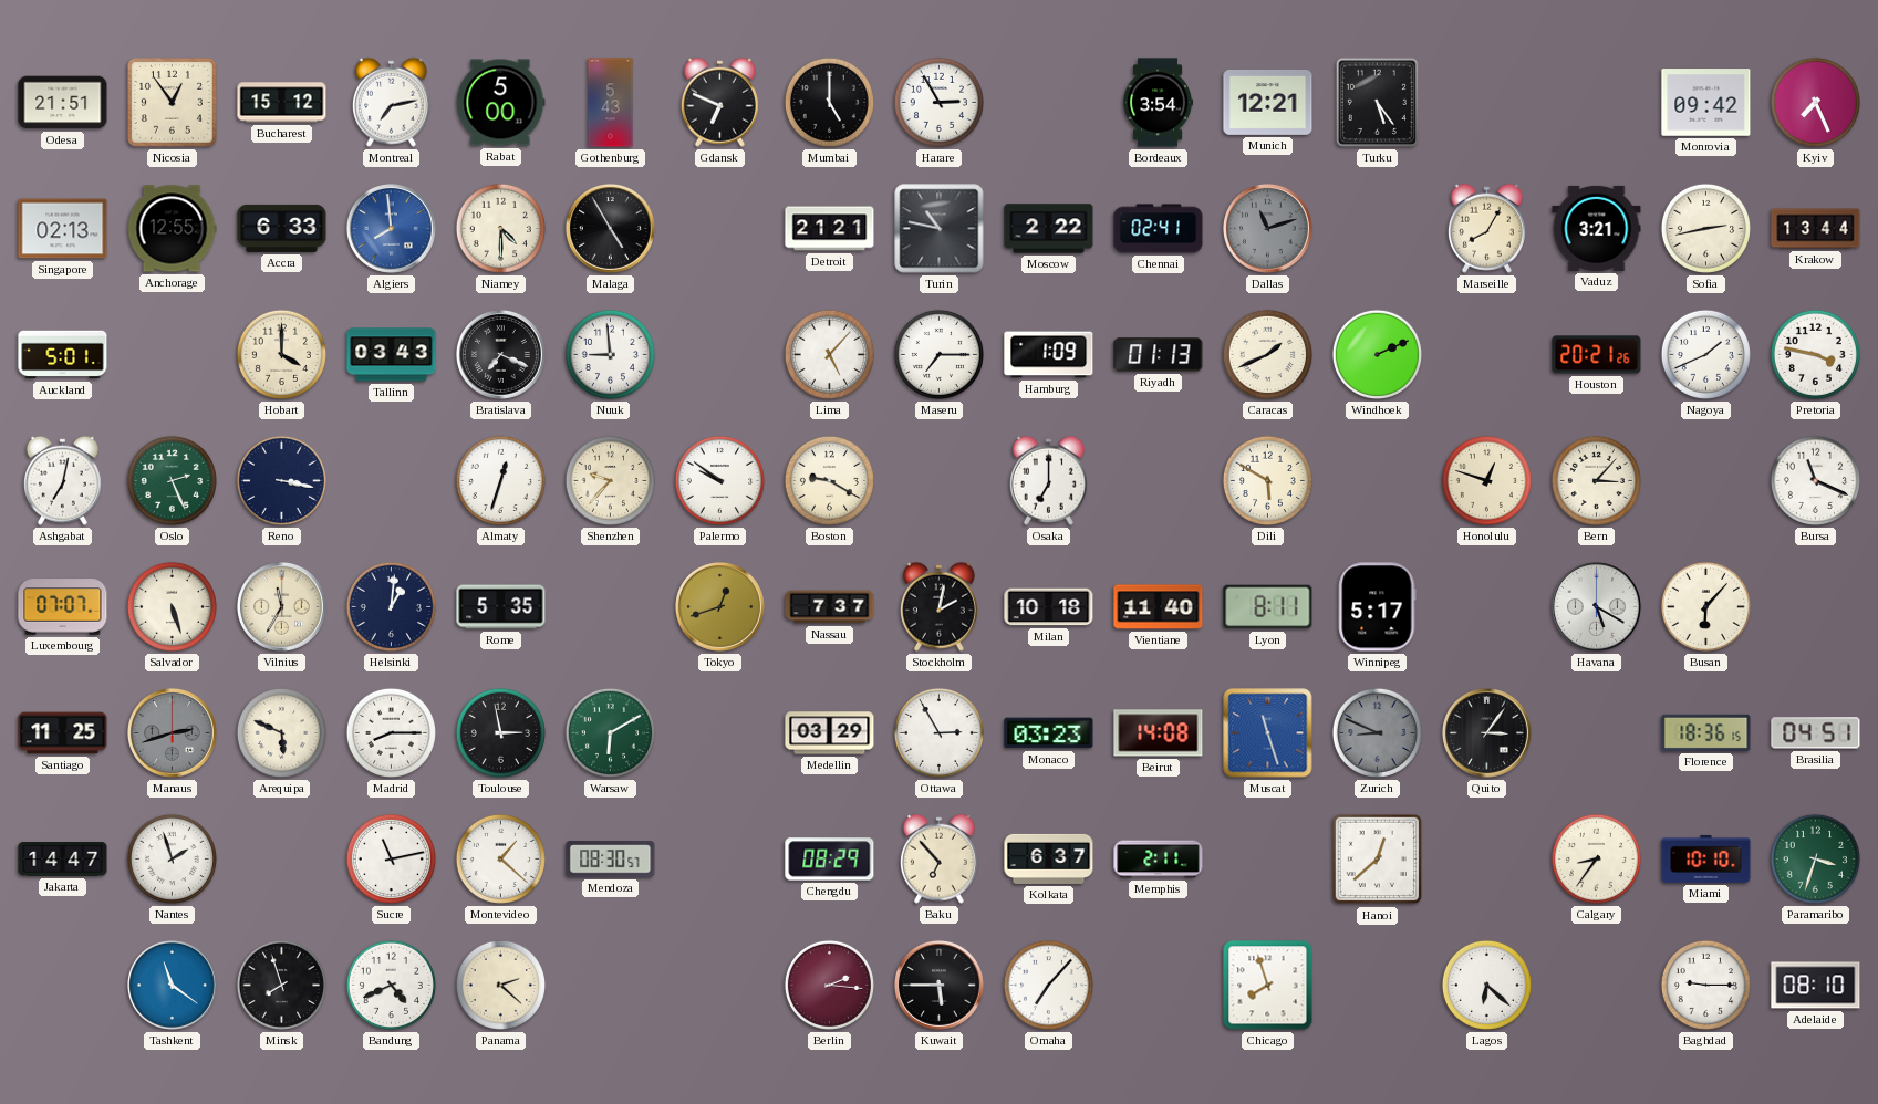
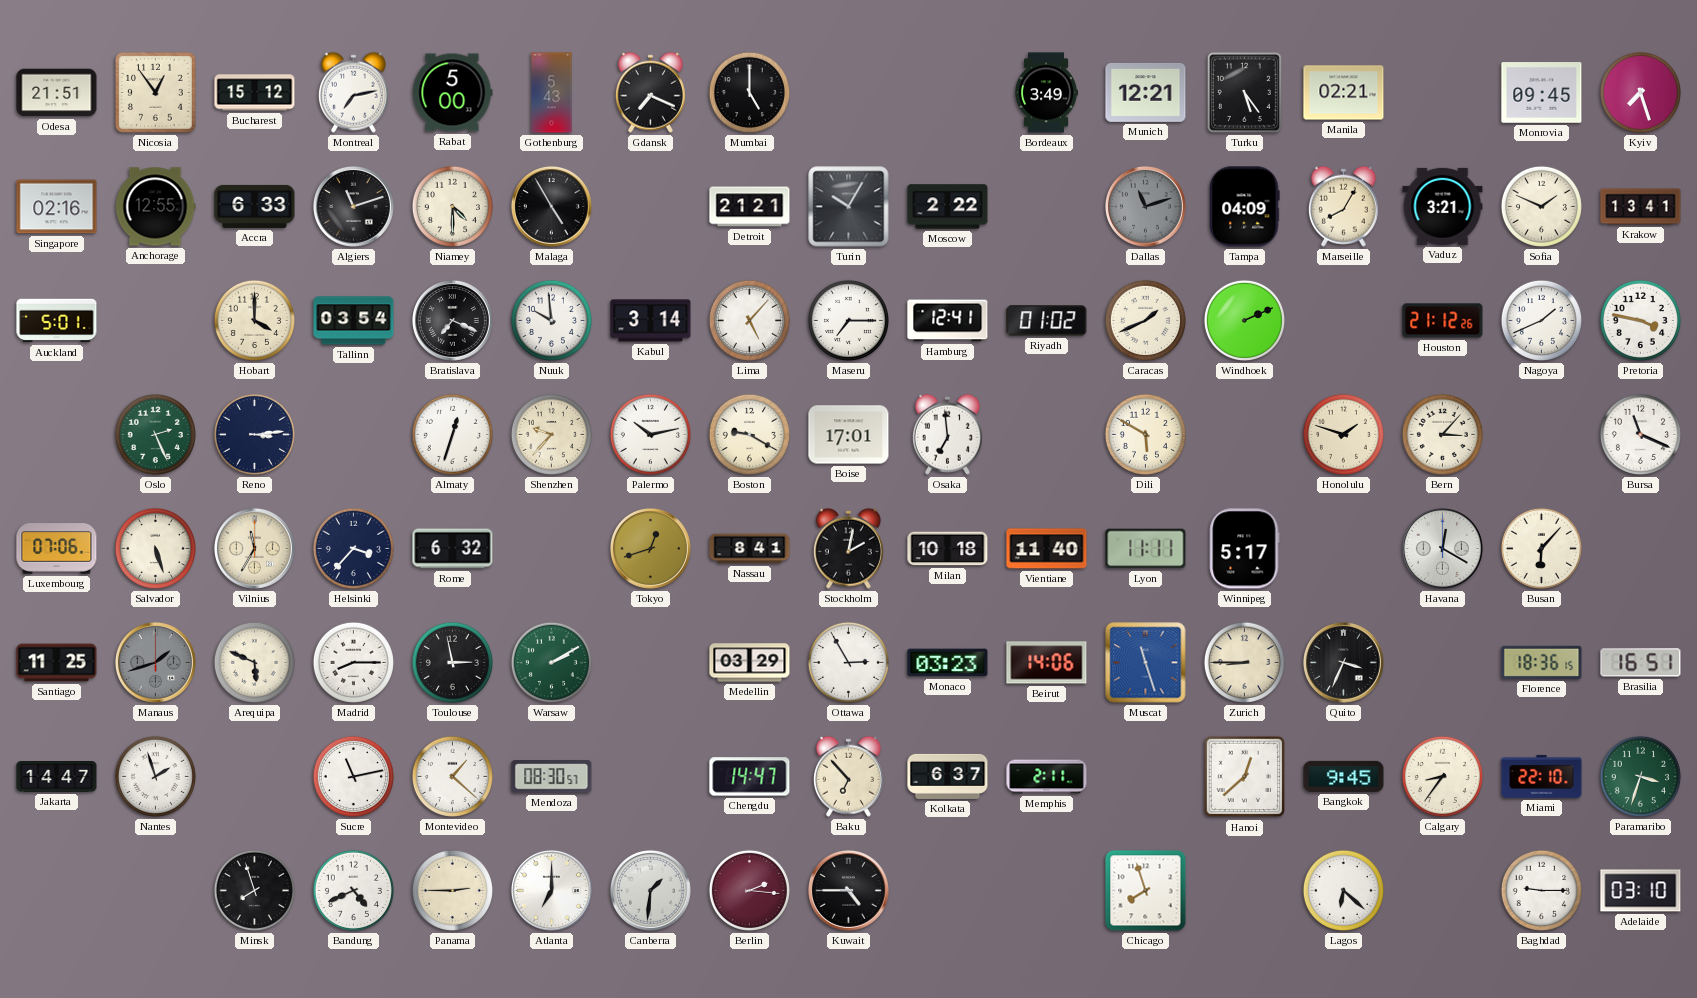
Gdansk: 6:49 -> 7:19
Harare: 2:55 -> none
Bordeaux: 3:54 -> 3:49
Manila: none -> 02:21
Monrovia: 09:42 -> 09:45
Kyiv: 7:26 -> 7:27
Singapore: 02:13 -> 02:16
Algiers: 7:59 -> 11:12
Algiers dial: blue -> black
Turin: 10:47 -> 10:05
Chennai: 02:41 -> none
Tampa: none -> 04:09
Sofia: 2:43 -> 1:49
Krakow: 13:44 -> 13:41
Tallinn: 03:43 -> 03:54
Nuuk: 8:59 -> 9:59
Kabul: none -> 3:14
Hamburg: 1:09 -> 12:41
Riyadh: 01:13 -> 01:02
Houston: 20:21 -> 21:12
Ashgabat: 7:02 -> none
Reno: 3:17 -> 3:14
Palermo: 9:51 -> 10:13
Boise: none -> 17:01
Osaka: 7:00 -> 6:59
Honolulu: 12:48 -> 1:48
Luxembourg: 07:07 -> 07:06
Helsinki: 1:01 -> 3:37
Rome: 5:35 -> 6:32
Nassau: 7:37 -> 8:41
Lyon: 8:11 -> 11:11
Havana: 5:20 -> 12:20
Manaus: 2:42 -> 1:42
Warsaw: 6:10 -> 2:10
Beirut: 14:08 -> 14:06
Zurich: 8:49 -> 8:45
Zurich dial: grey -> cream
Quito: 3:06 -> 3:34
Brasilia: 04:51 -> 16:51
Chengdu: 08:29 -> 14:47
Bangkok: none -> 9:45
Miami: 10:10 -> 22:10
Tashkent: 11:21 -> none
Panama: 2:22 -> 2:45
Atlanta: none -> 7:00
Canberra: none -> 1:31
Kuwait: 5:45 -> 4:45
Omaha: 7:07 -> none
Adelaide: 08:10 -> 03:10
